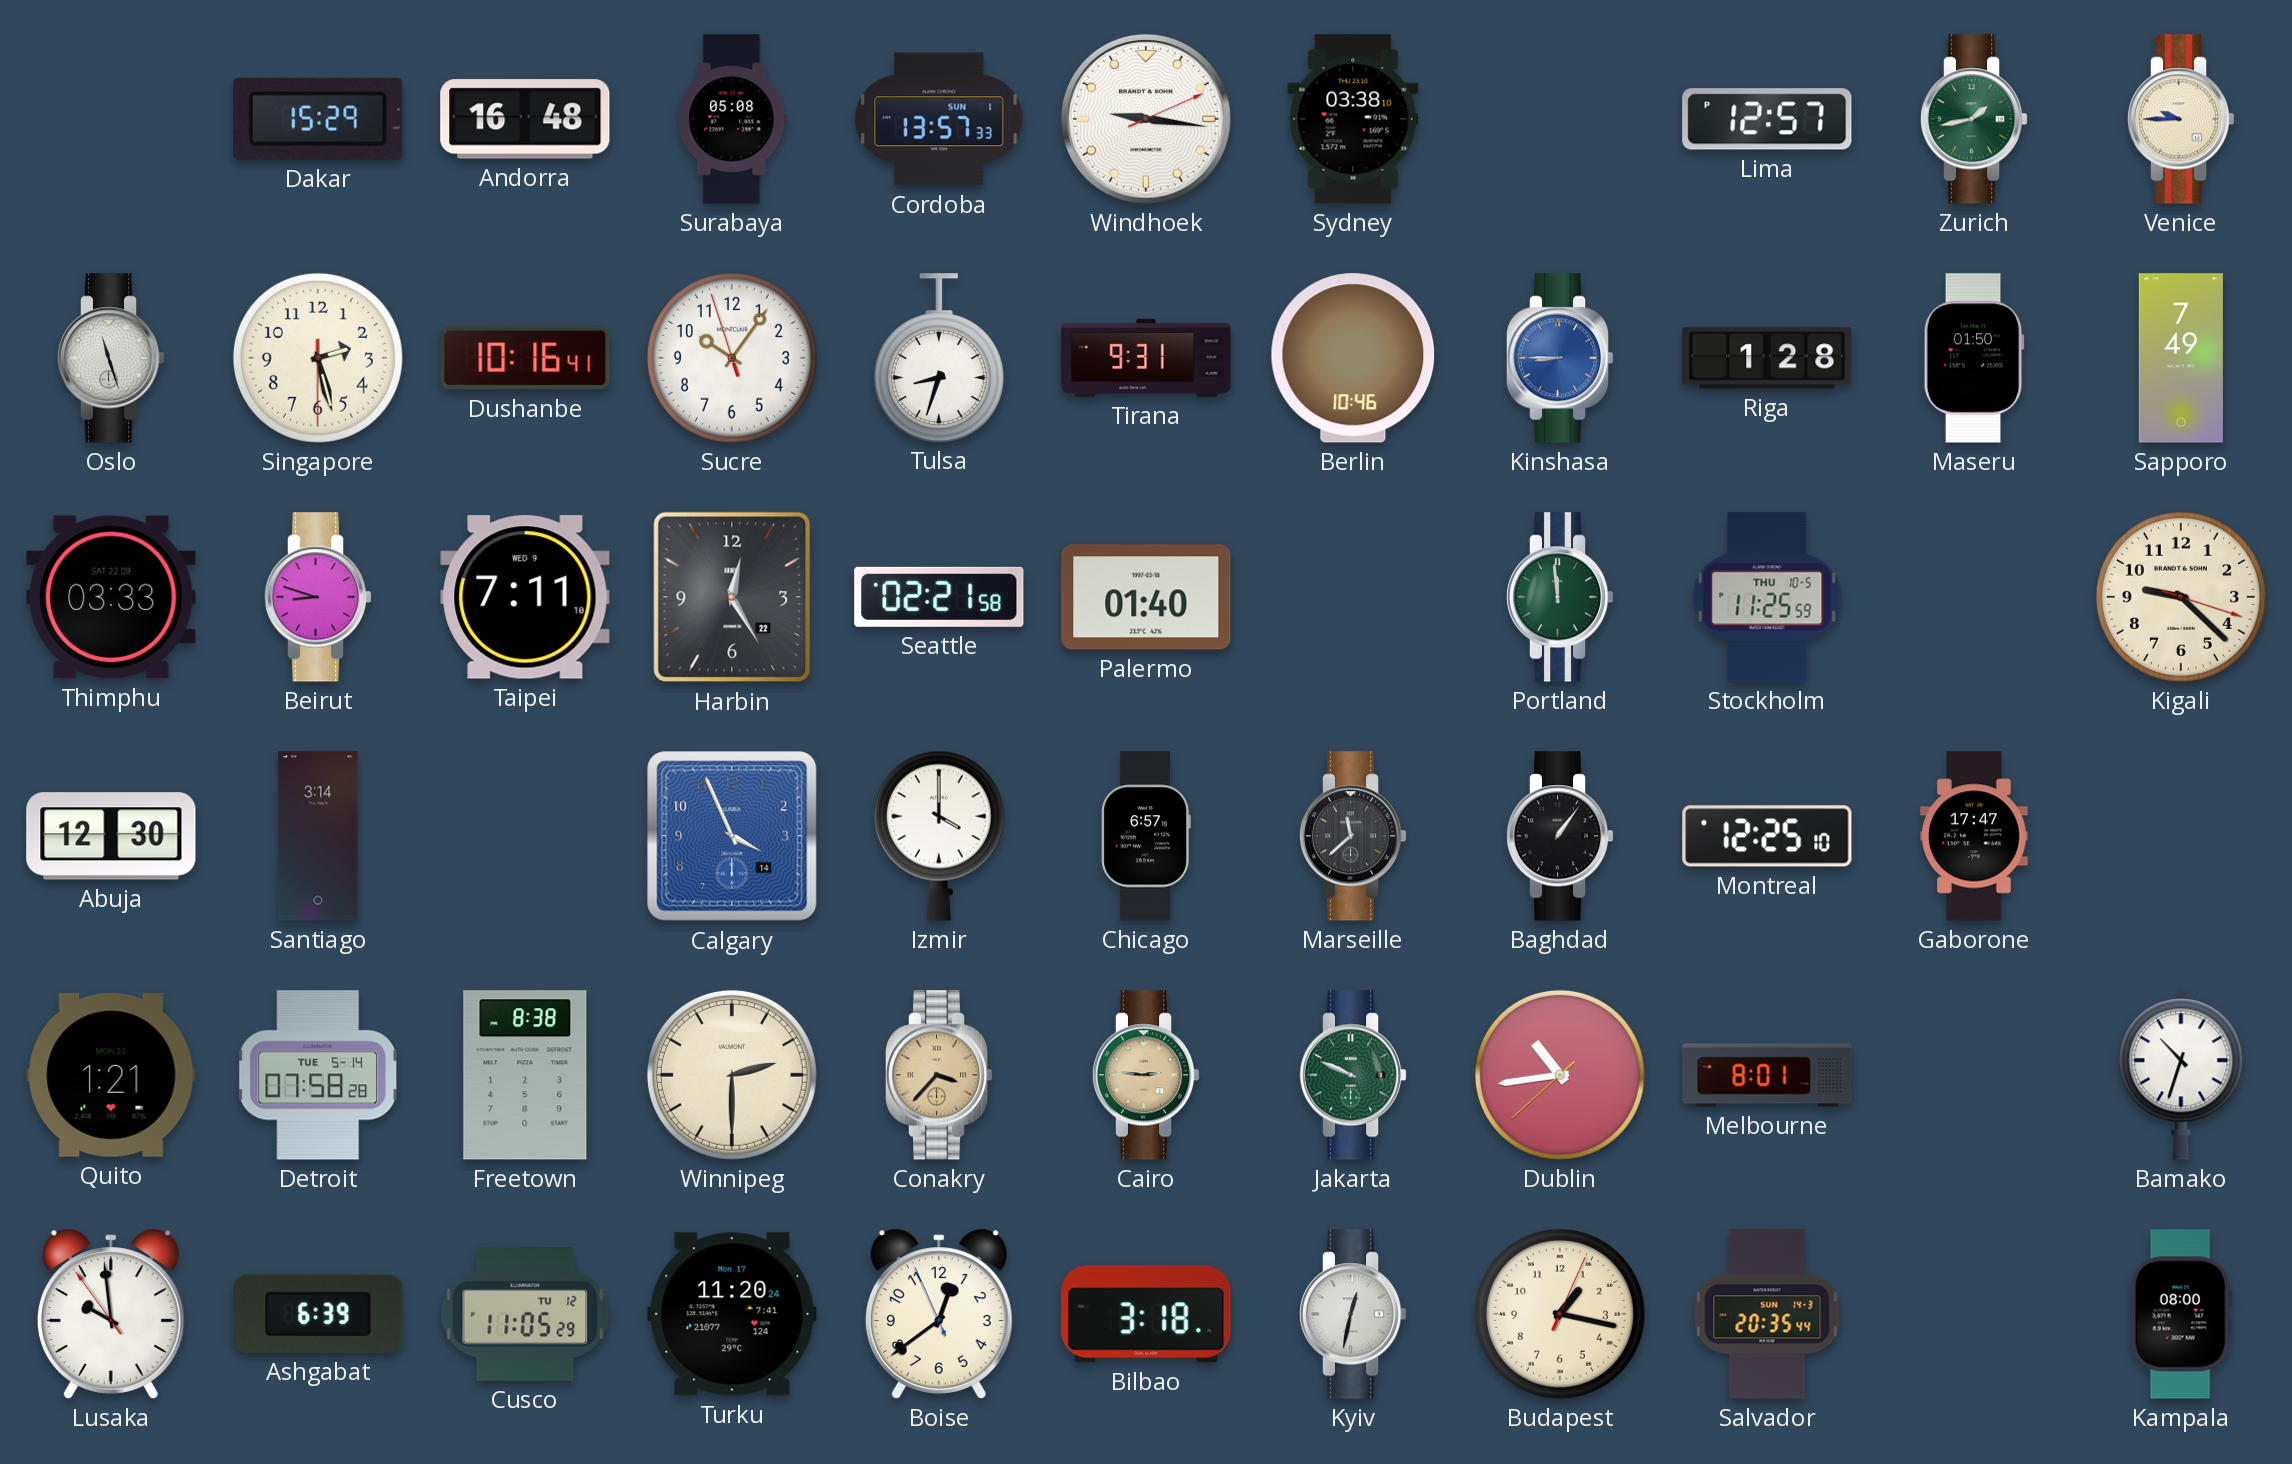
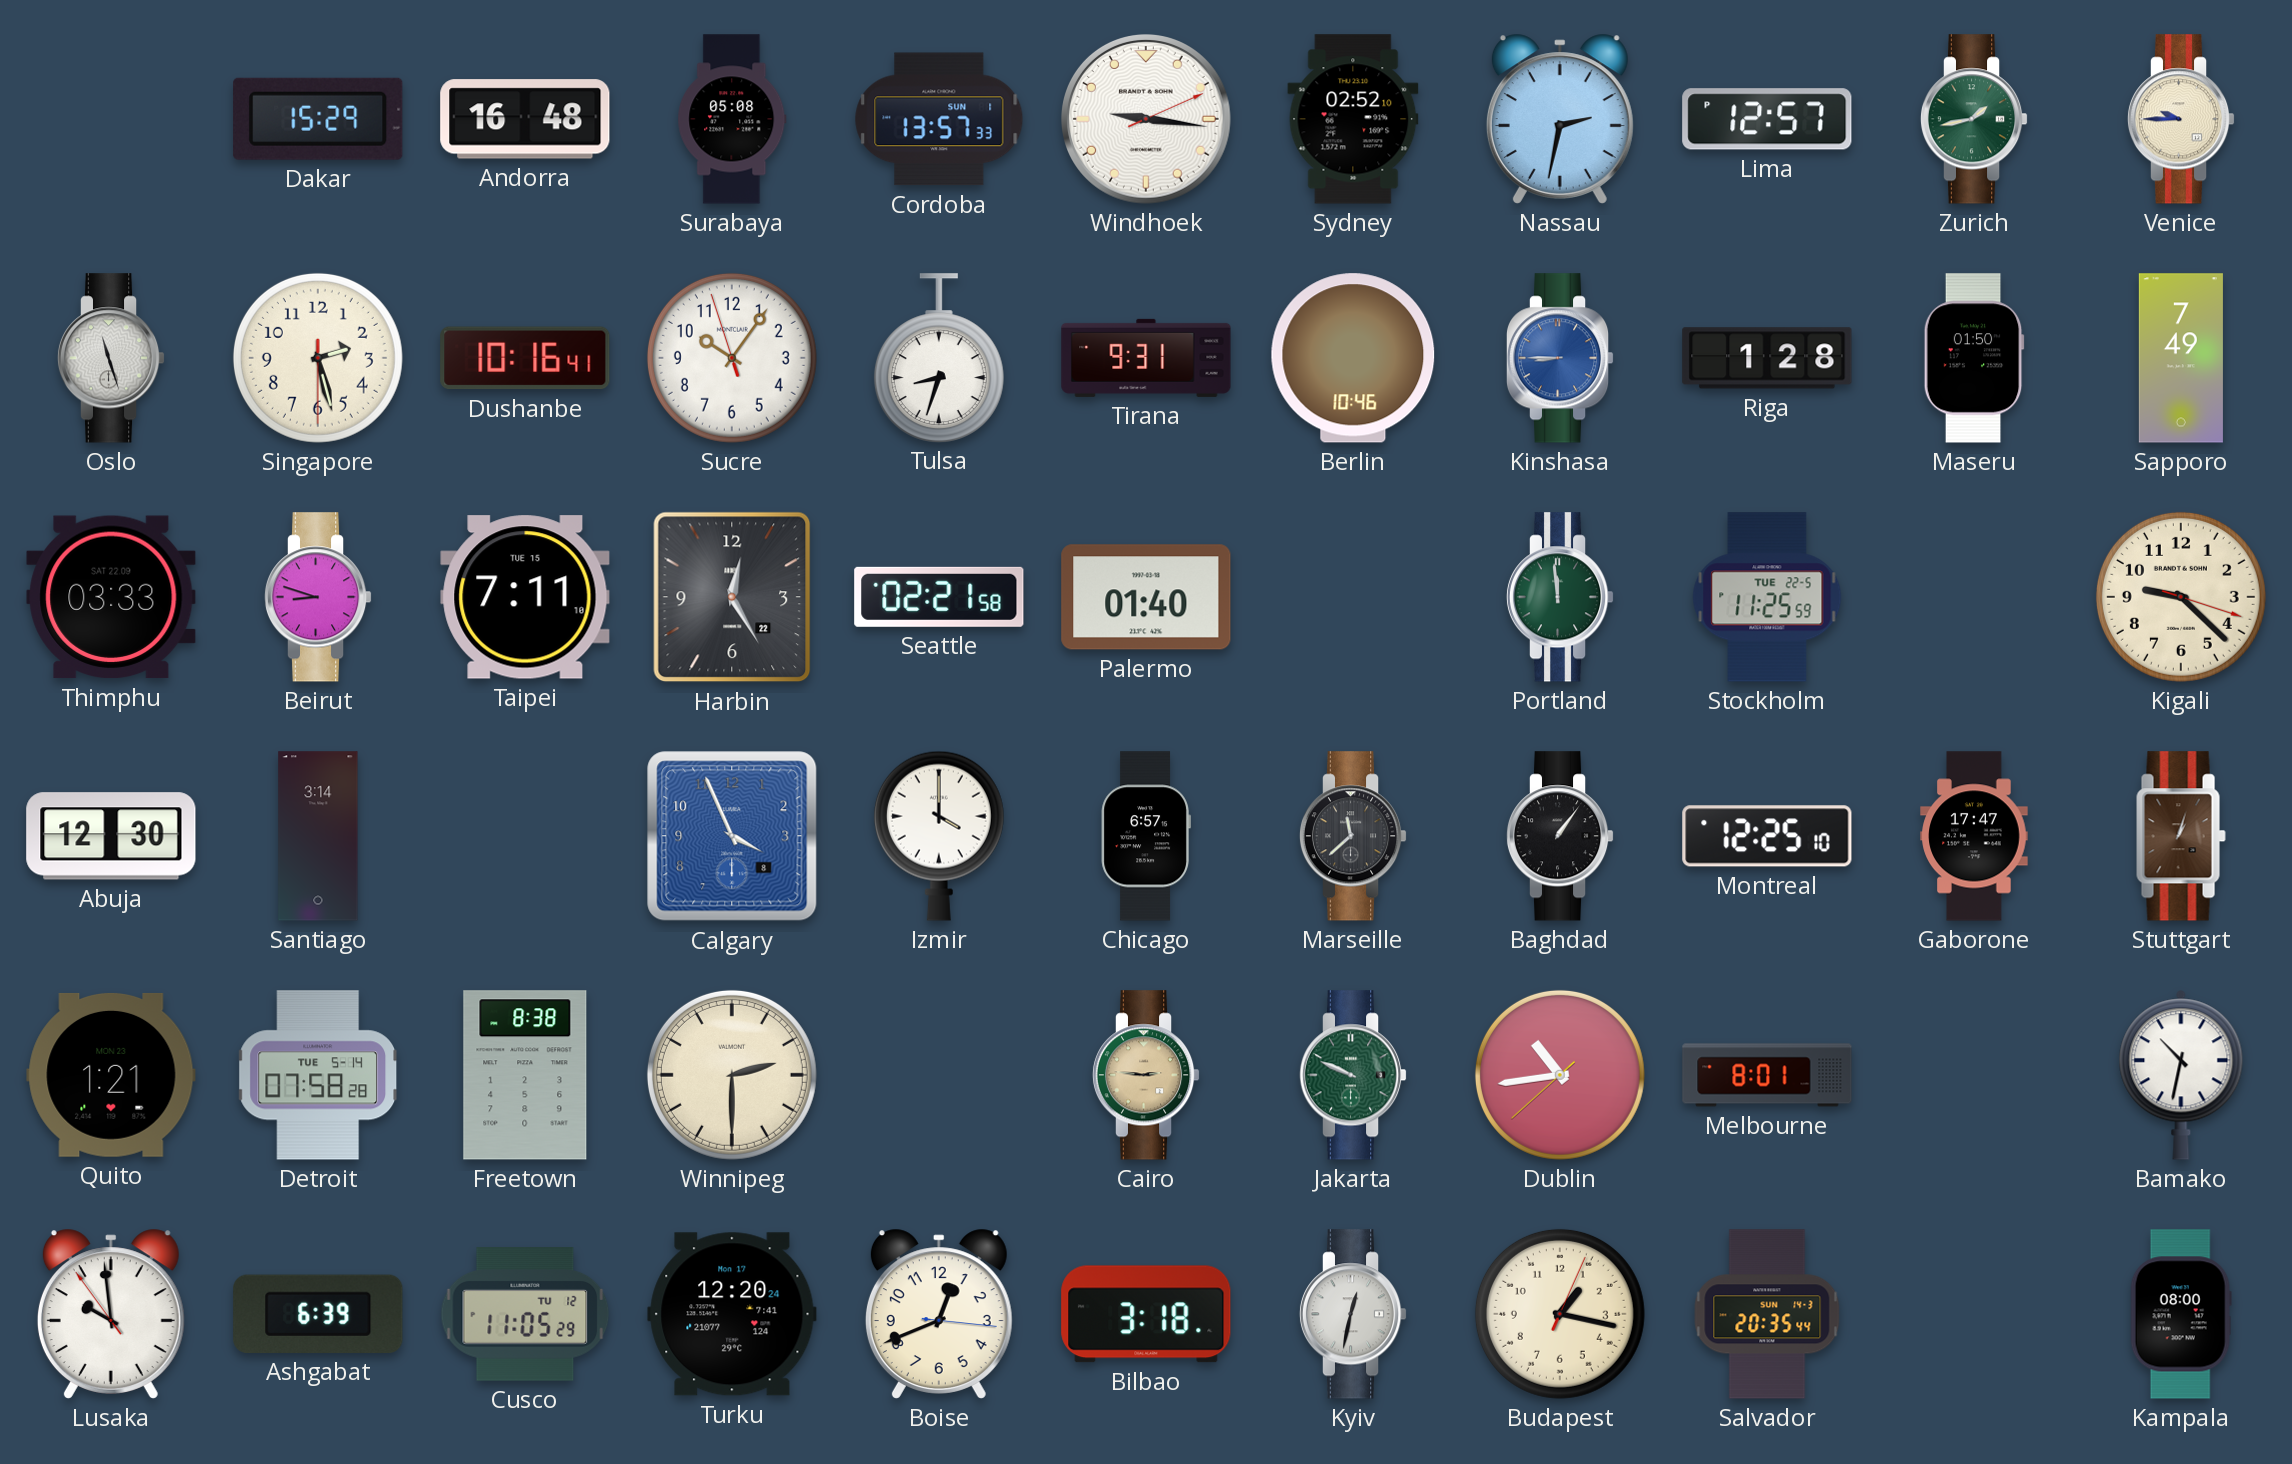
Sydney: 03:38 -> 02:52
Nassau: none -> 2:32
Taipei date: WED 9 -> TUE 15
Stockholm date: THU 10-5 -> TUE 22-5
Calgary date: 14 -> 8
Stuttgart: none -> 1:03
Conakry: 3:37 -> none
Bamako: 10:33 -> 10:32
Turku: 11:20 -> 12:20
Boise: 12:38 -> 12:41
